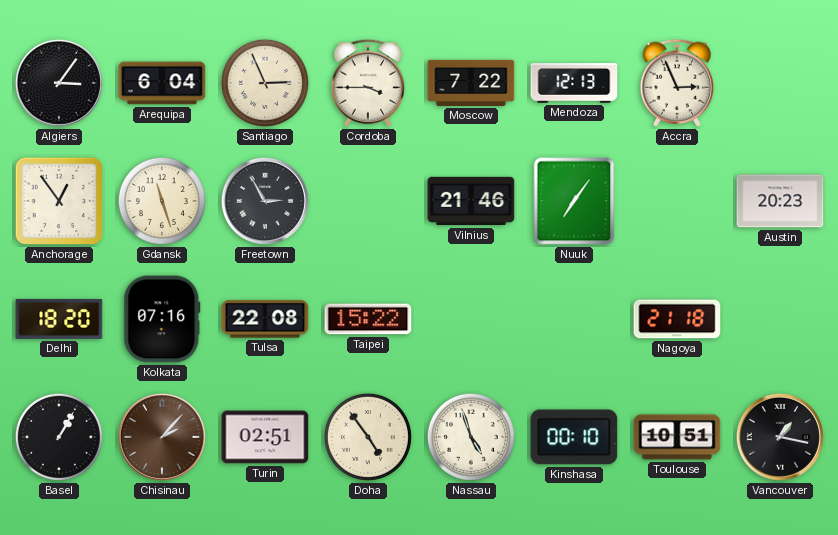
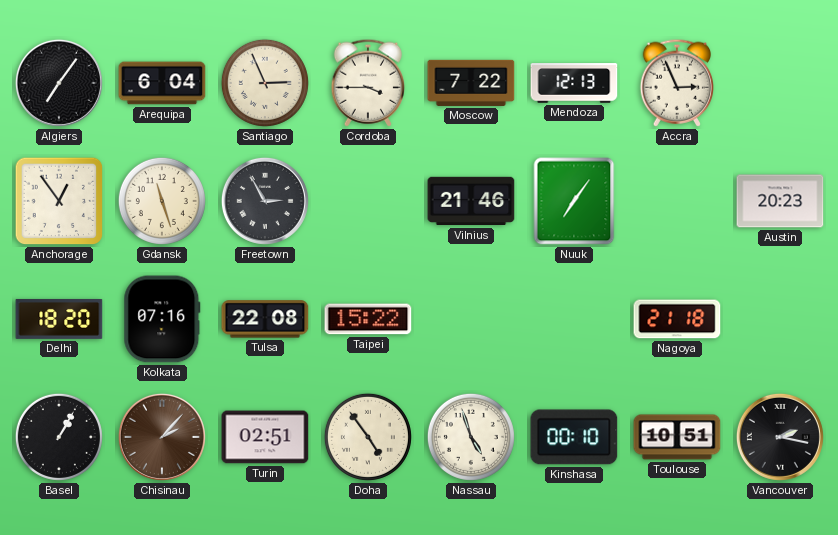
Algiers: 3:06 -> 7:06
Vancouver: 1:17 -> 2:17
